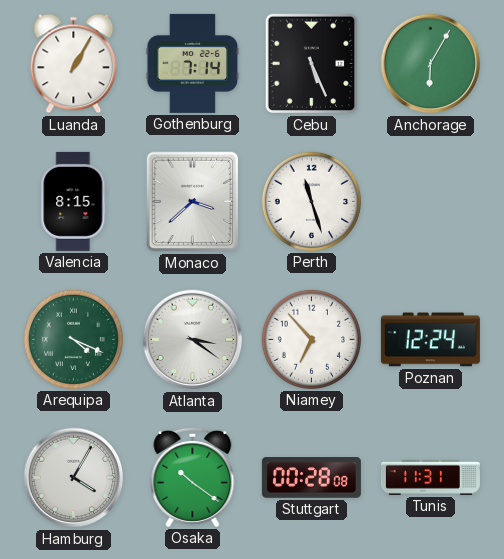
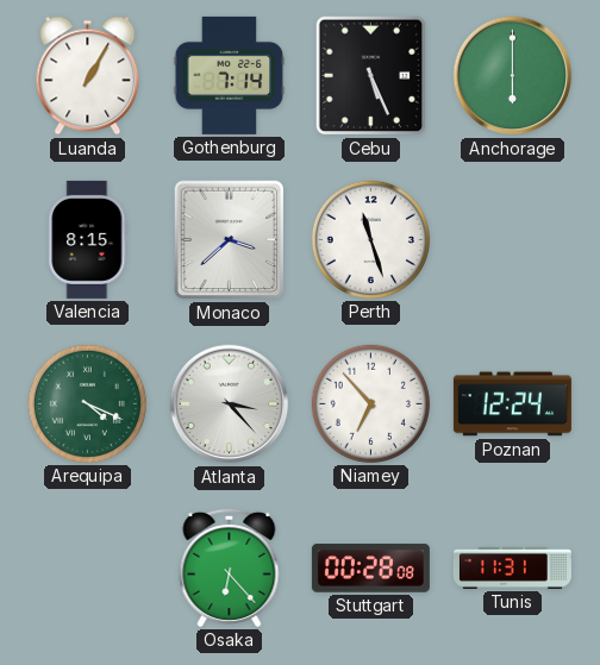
Anchorage: 6:05 -> 6:00
Atlanta: 3:21 -> 3:23
Hamburg: 4:05 -> none
Osaka: 10:21 -> 6:23
